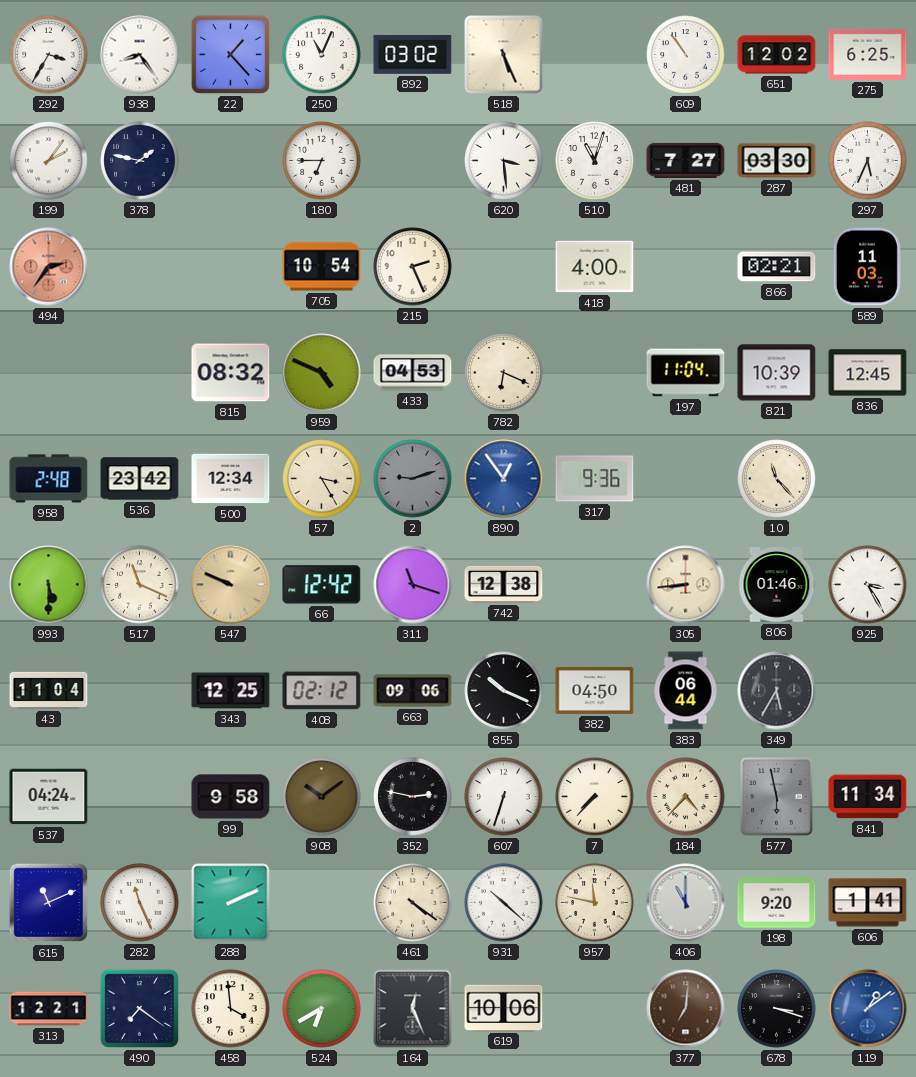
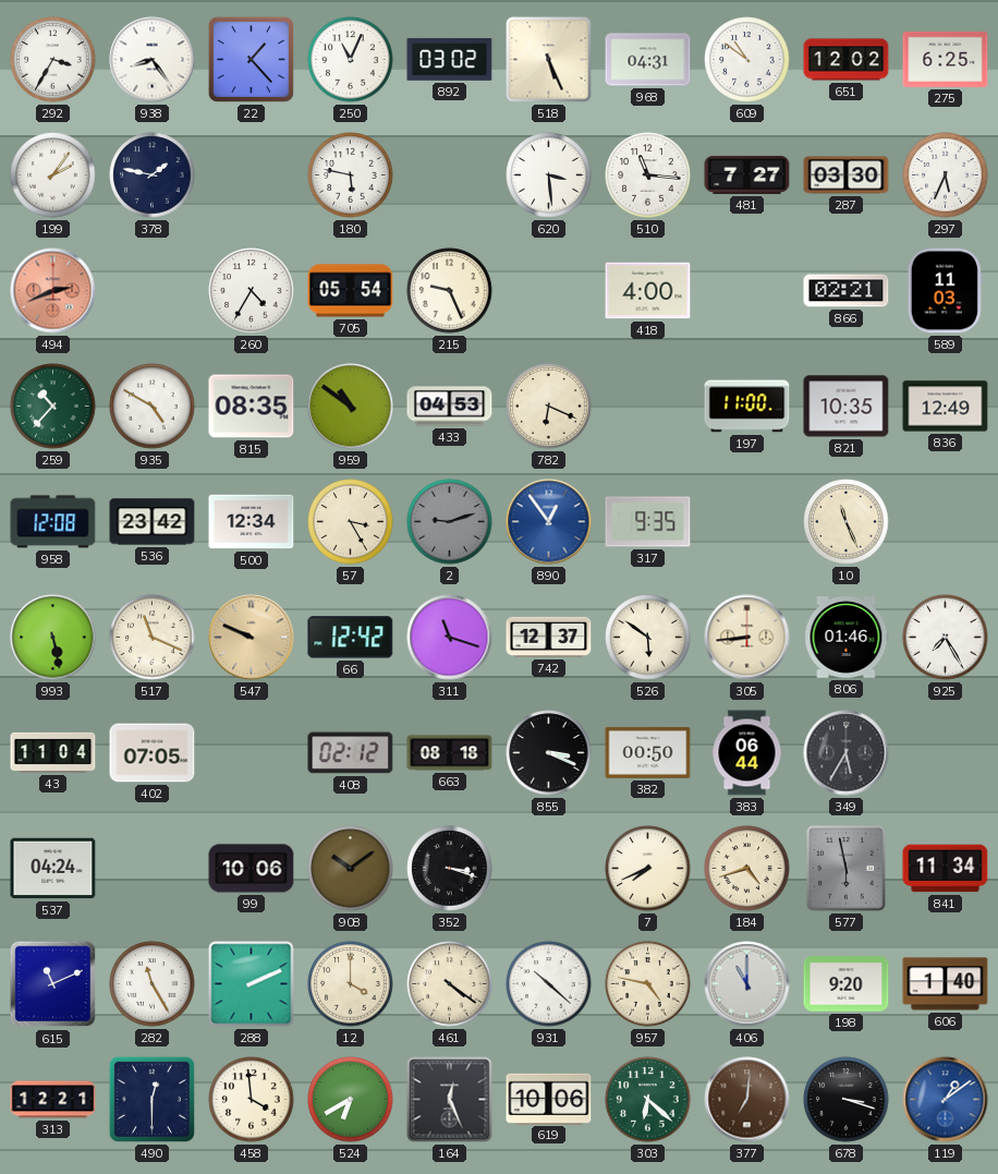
968: none -> 04:31
609: 10:54 -> 10:51
180: 6:45 -> 5:47
510: 11:03 -> 11:16
494: 2:36 -> 2:41
260: none -> 4:35
705: 10:54 -> 05:54
215: 2:26 -> 9:26
259: none -> 10:37
935: none -> 4:50
815: 08:32 -> 08:35
959: 4:49 -> 10:51
197: 11:04 -> 11:00
821: 10:39 -> 10:35
836: 12:45 -> 12:49
958: 2:48 -> 12:08
317: 9:36 -> 9:35
10: 11:23 -> 11:26
993: 5:30 -> 5:28
742: 12:38 -> 12:37
526: none -> 5:51
925: 3:25 -> 7:25
402: none -> 07:05
343: 12:25 -> none
663: 09:06 -> 08:18
855: 10:19 -> 3:19
382: 04:50 -> 00:50
99: 9:58 -> 10:06
352: 2:47 -> 3:18
607: 6:33 -> none
7: 7:37 -> 7:41
184: 4:37 -> 4:42
282: 11:26 -> 11:25
12: none -> 4:00
957: 11:47 -> 4:47
606: 1:41 -> 1:40
490: 7:21 -> 12:30
303: none -> 6:22
